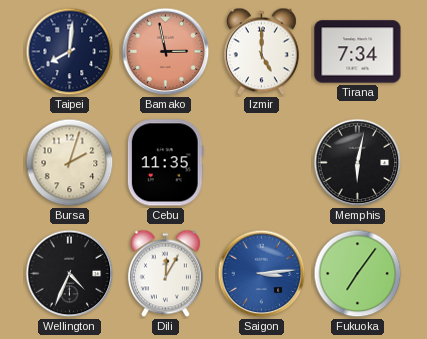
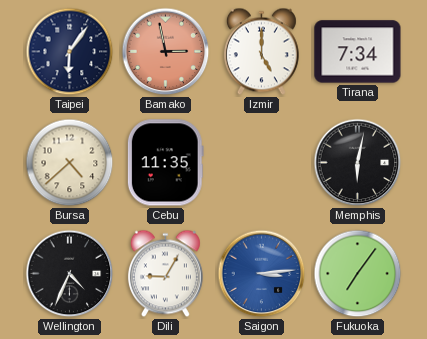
Taipei: 8:01 -> 6:06
Bursa: 2:03 -> 4:38
Dili: 12:05 -> 9:05
